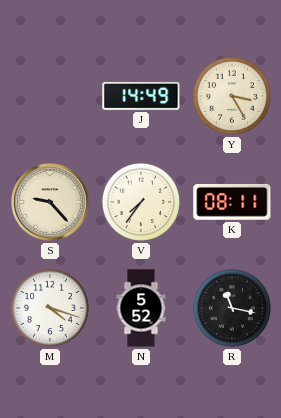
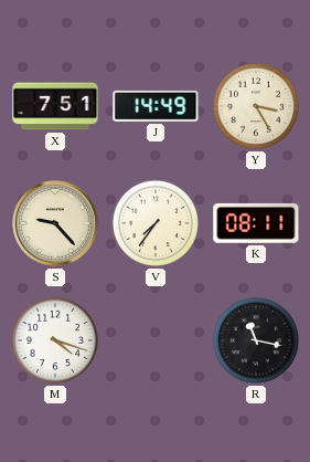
X: none -> 7:51
N: 5:52 -> none
